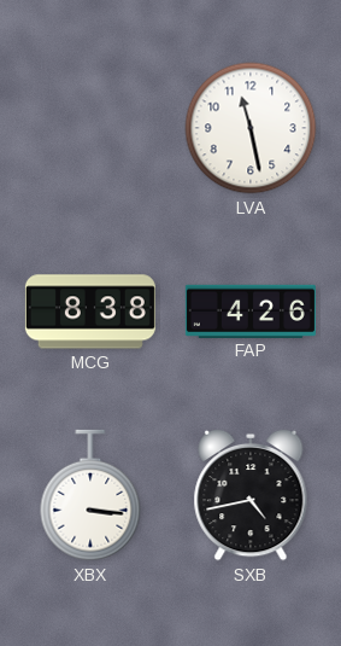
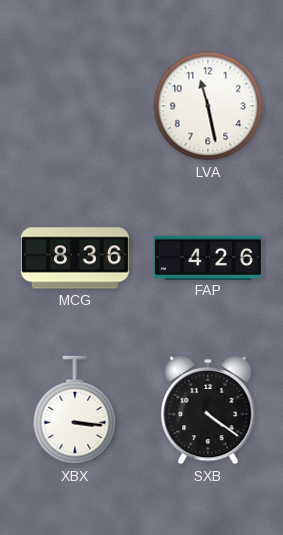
MCG: 8:38 -> 8:36
SXB: 4:43 -> 4:21
